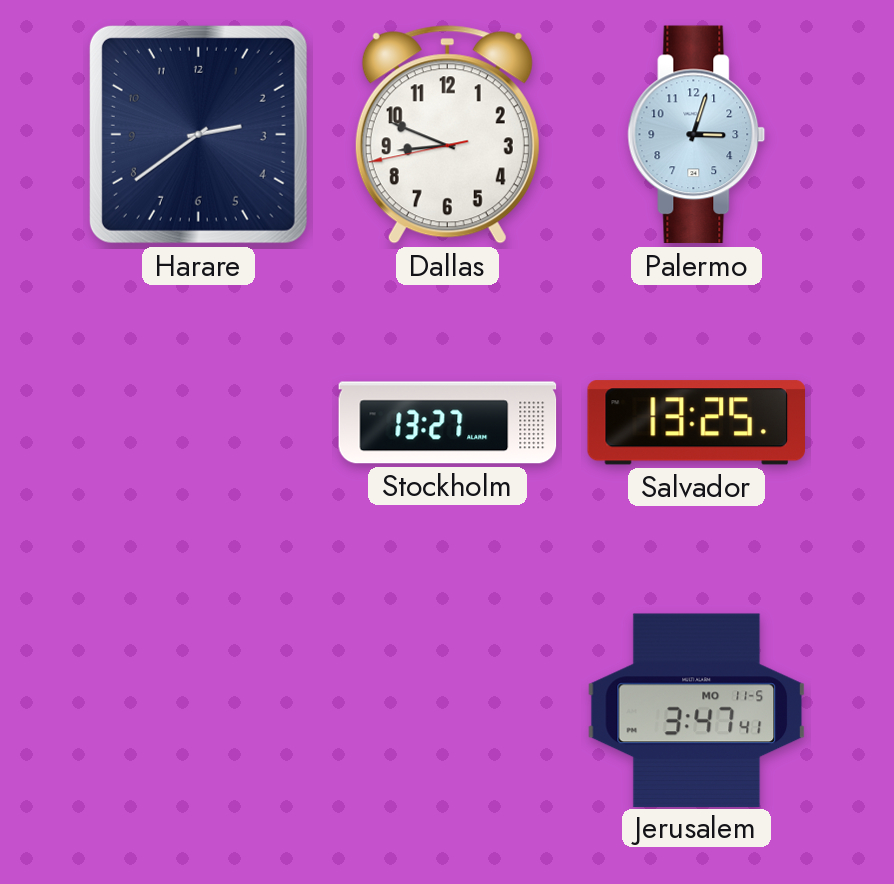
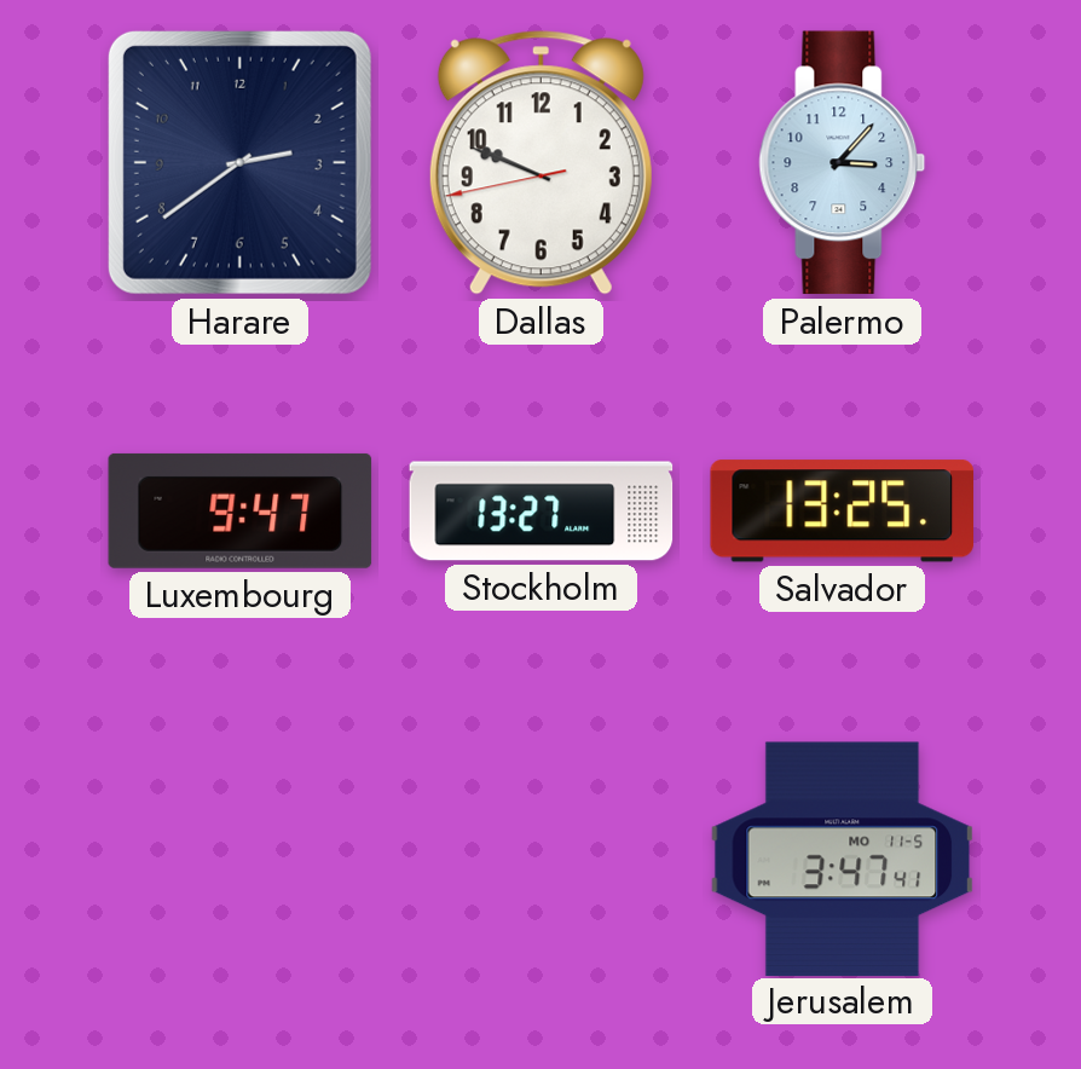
Dallas: 8:48 -> 9:48
Palermo: 3:03 -> 3:07
Luxembourg: none -> 9:47
